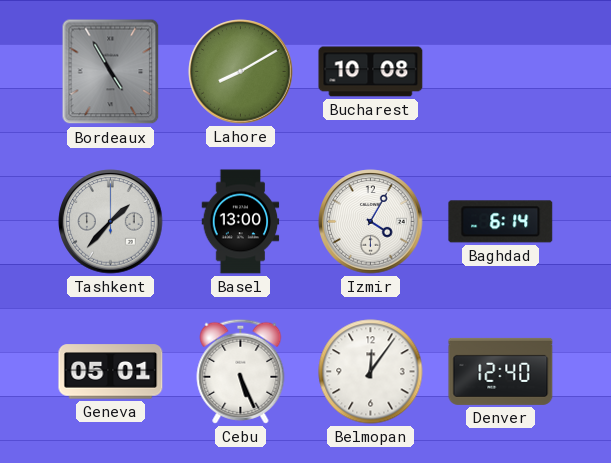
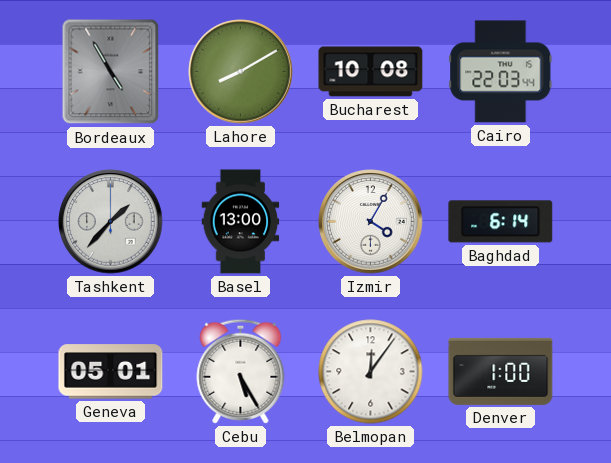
Cairo: none -> 22:03
Cebu: 5:26 -> 5:25
Denver: 12:40 -> 1:00
